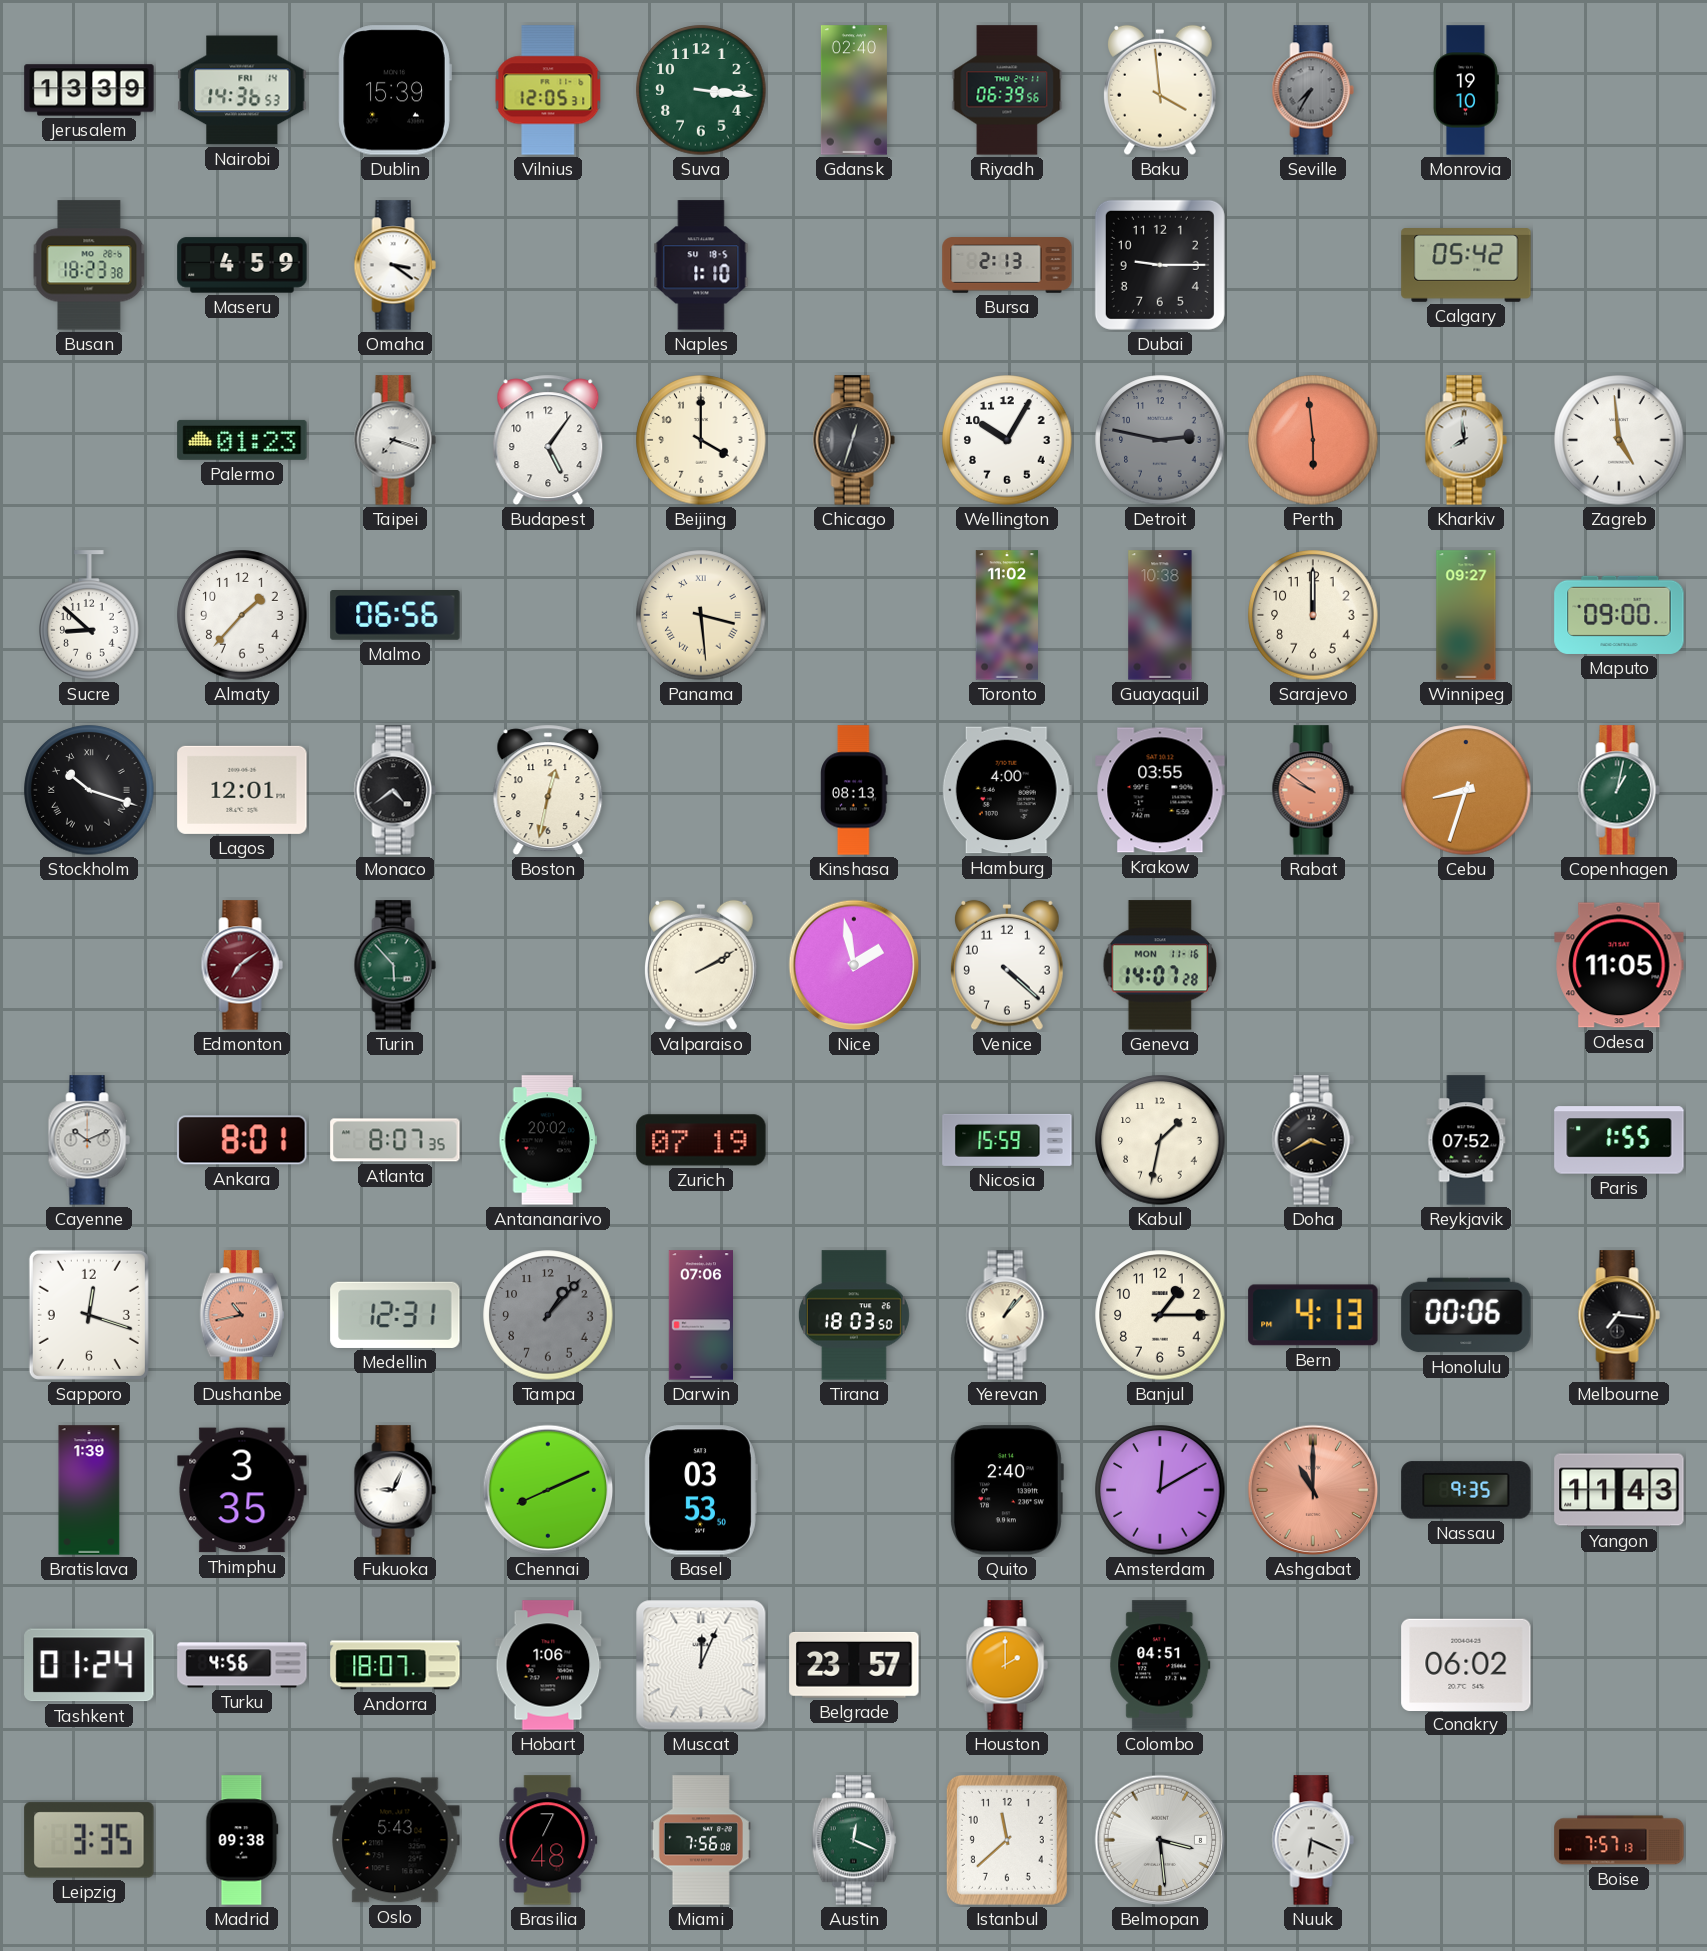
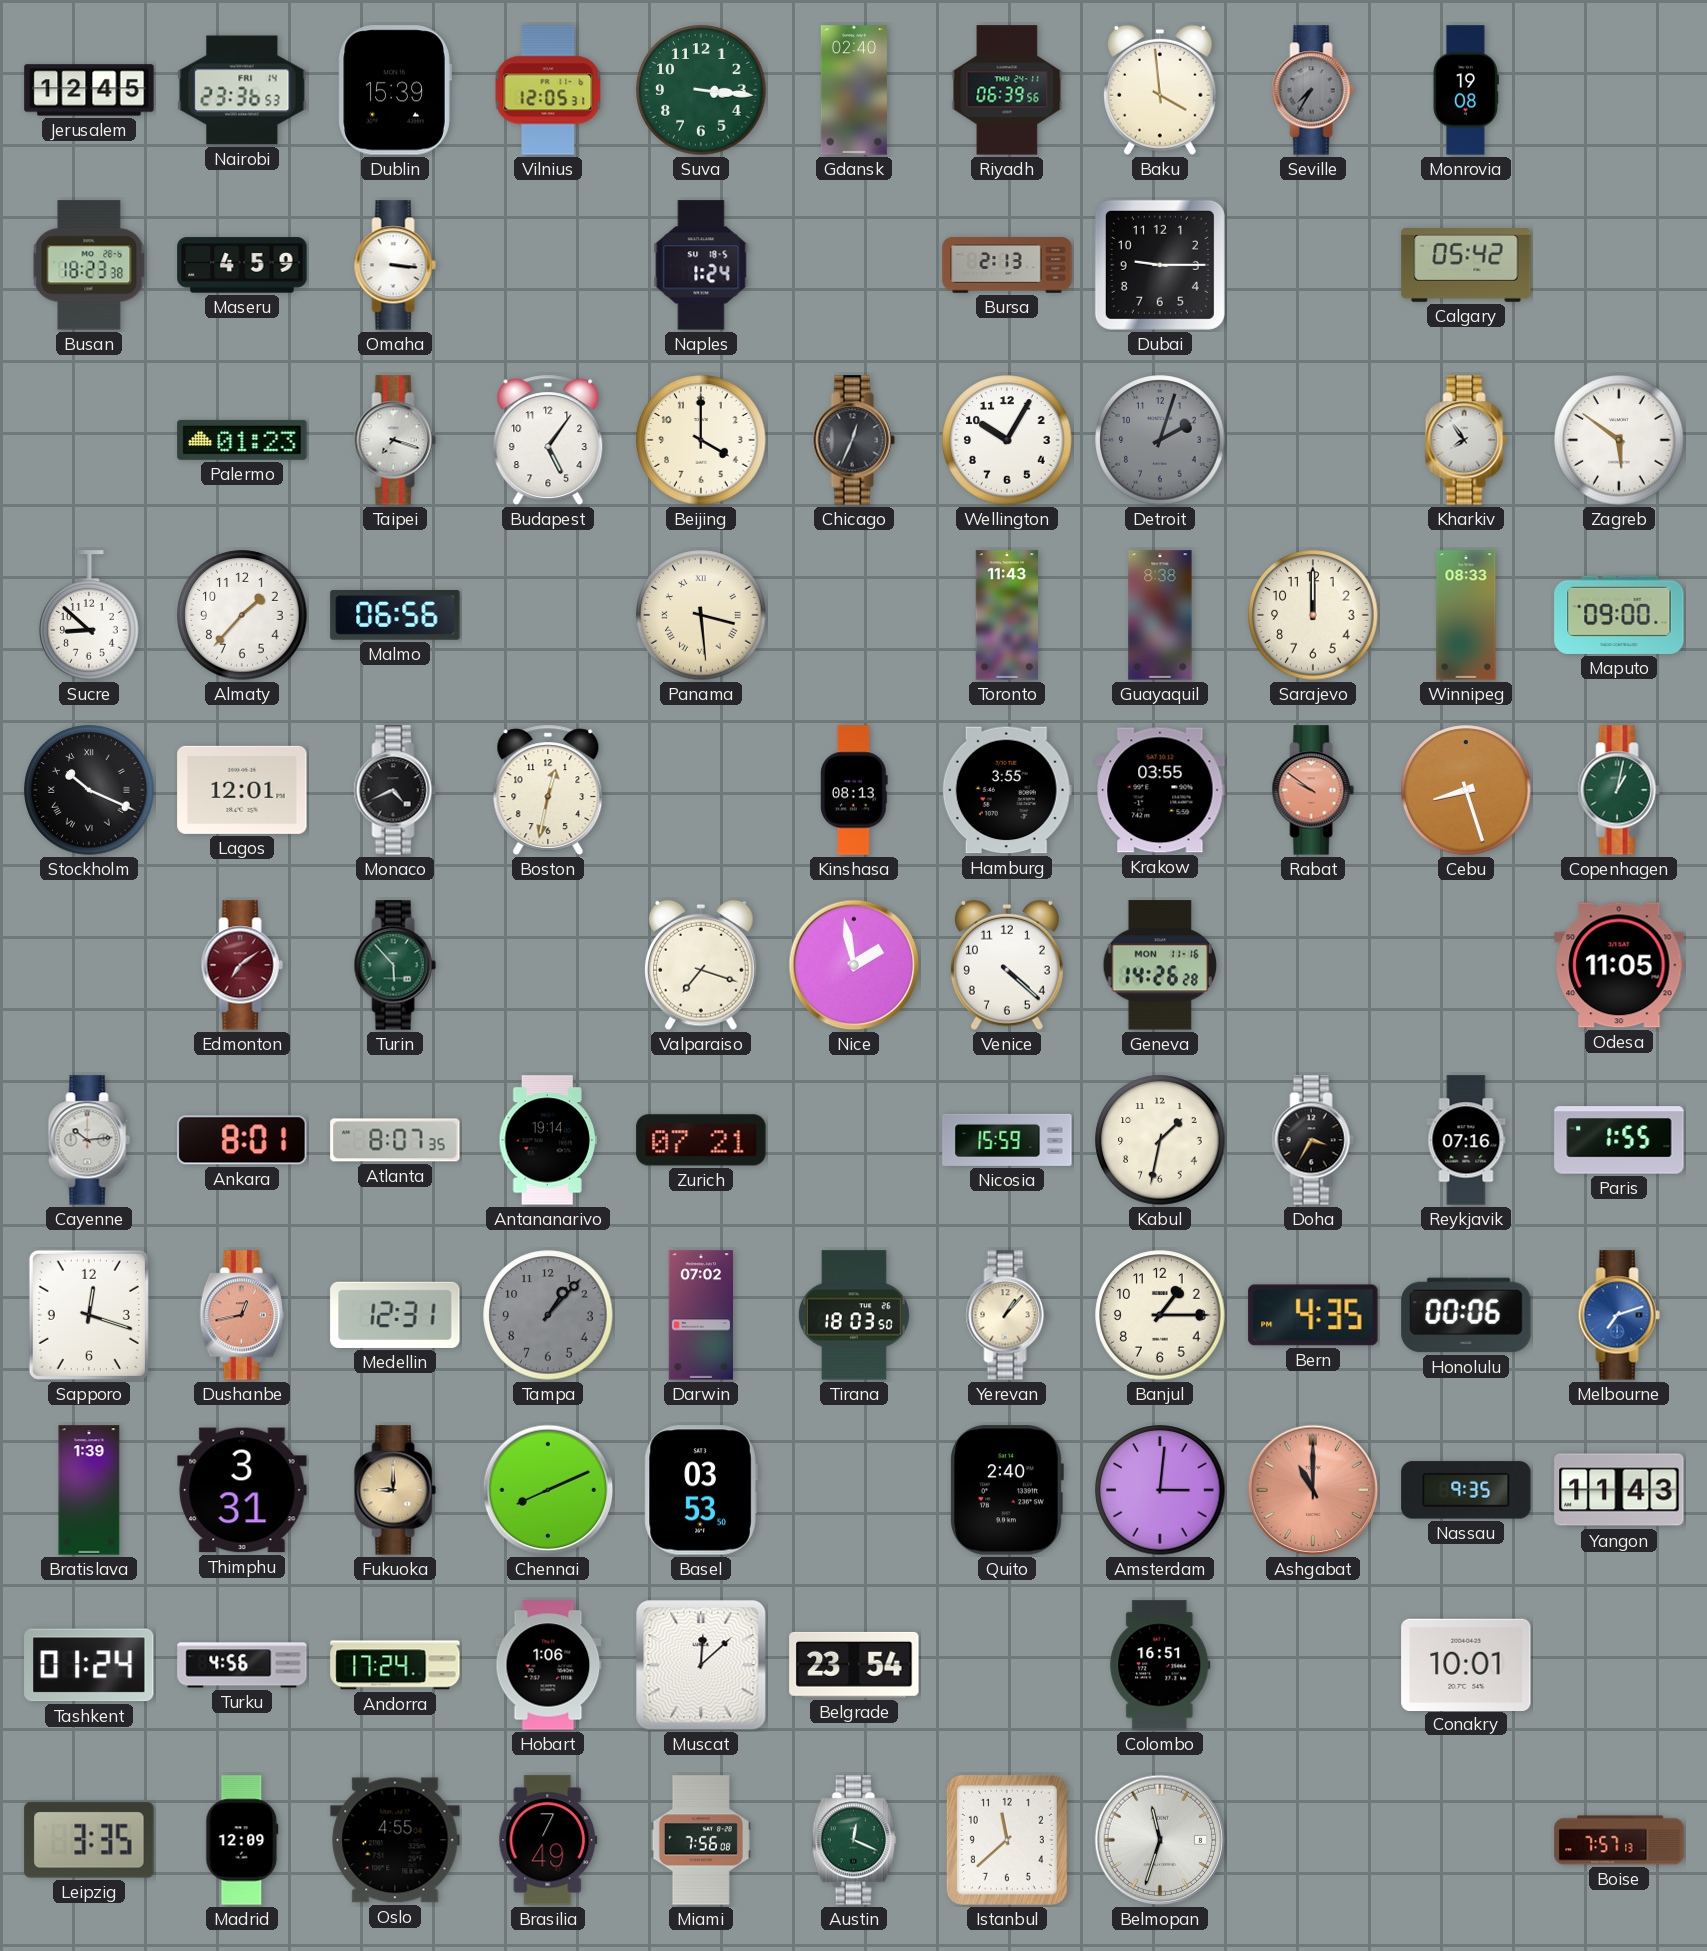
Jerusalem: 13:39 -> 12:45
Nairobi: 14:36 -> 23:36
Monrovia: 19:10 -> 19:08
Omaha: 3:21 -> 3:16
Naples: 1:10 -> 1:24
Chicago: 12:33 -> 12:34
Detroit: 2:47 -> 2:03
Perth: 5:59 -> none
Kharkiv: 7:59 -> 7:54
Zagreb: 4:59 -> 5:51
Toronto: 11:02 -> 11:43
Guayaquil: 10:38 -> 8:38
Winnipeg: 09:27 -> 08:33
Stockholm: 10:18 -> 10:19
Monaco: 4:39 -> 4:41
Hamburg: 4:00 -> 3:55
Cebu: 8:33 -> 8:27
Valparaiso: 2:10 -> 7:18
Geneva: 14:07 -> 14:26
Cayenne: 10:11 -> 10:14
Antananarivo: 20:02 -> 19:14
Zurich: 07:19 -> 07:21
Doha: 3:40 -> 3:35
Reykjavik: 07:52 -> 07:16
Dushanbe: 10:43 -> 12:43
Darwin: 07:06 -> 07:02
Bern: 4:13 -> 4:35
Melbourne: 7:16 -> 7:12
Melbourne dial: black -> blue
Thimphu: 3:35 -> 3:31
Fukuoka: 9:04 -> 9:00
Fukuoka dial: white -> champagne
Amsterdam: 12:10 -> 3:01
Andorra: 18:07 -> 17:24
Muscat: 12:04 -> 12:08
Belgrade: 23:57 -> 23:54
Houston: 2:00 -> none
Colombo: 04:51 -> 16:51
Conakry: 06:02 -> 10:01
Madrid: 09:38 -> 12:09
Oslo: 5:43 -> 4:55
Brasilia: 7:48 -> 7:49
Belmopan: 3:29 -> 11:33
Nuuk: 6:19 -> none
